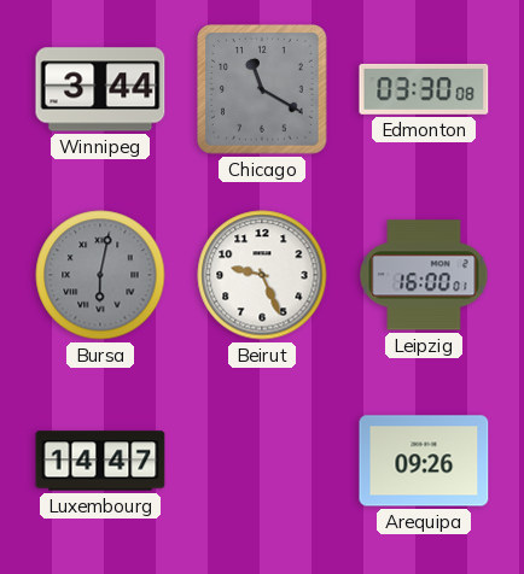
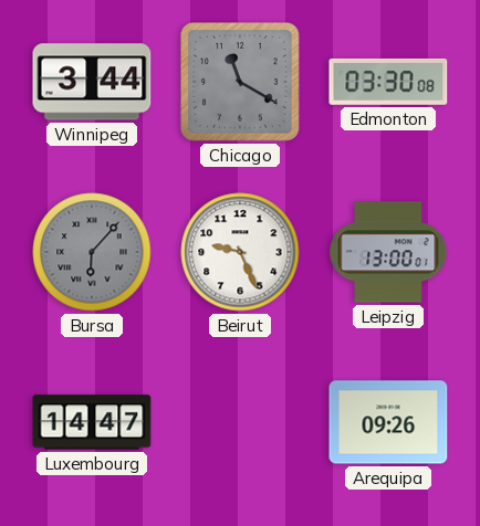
Bursa: 6:02 -> 6:07
Leipzig: 16:00 -> 13:00
